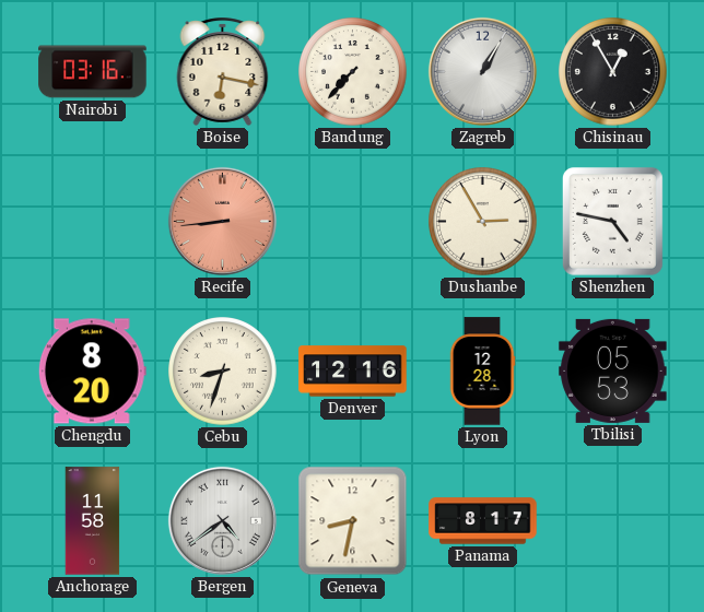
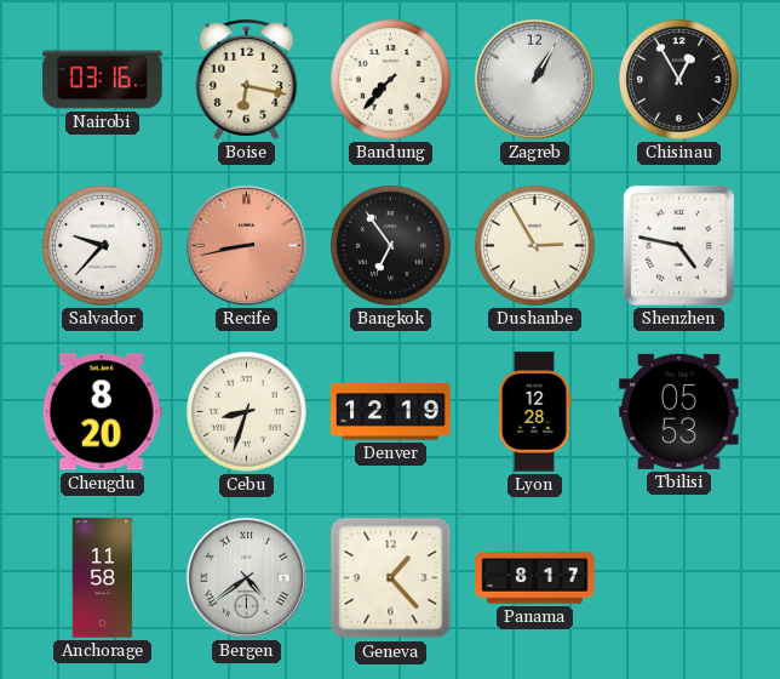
Salvador: none -> 9:37
Recife: 8:44 -> 8:43
Bangkok: none -> 6:54
Denver: 12:16 -> 12:19
Geneva: 8:32 -> 1:23
